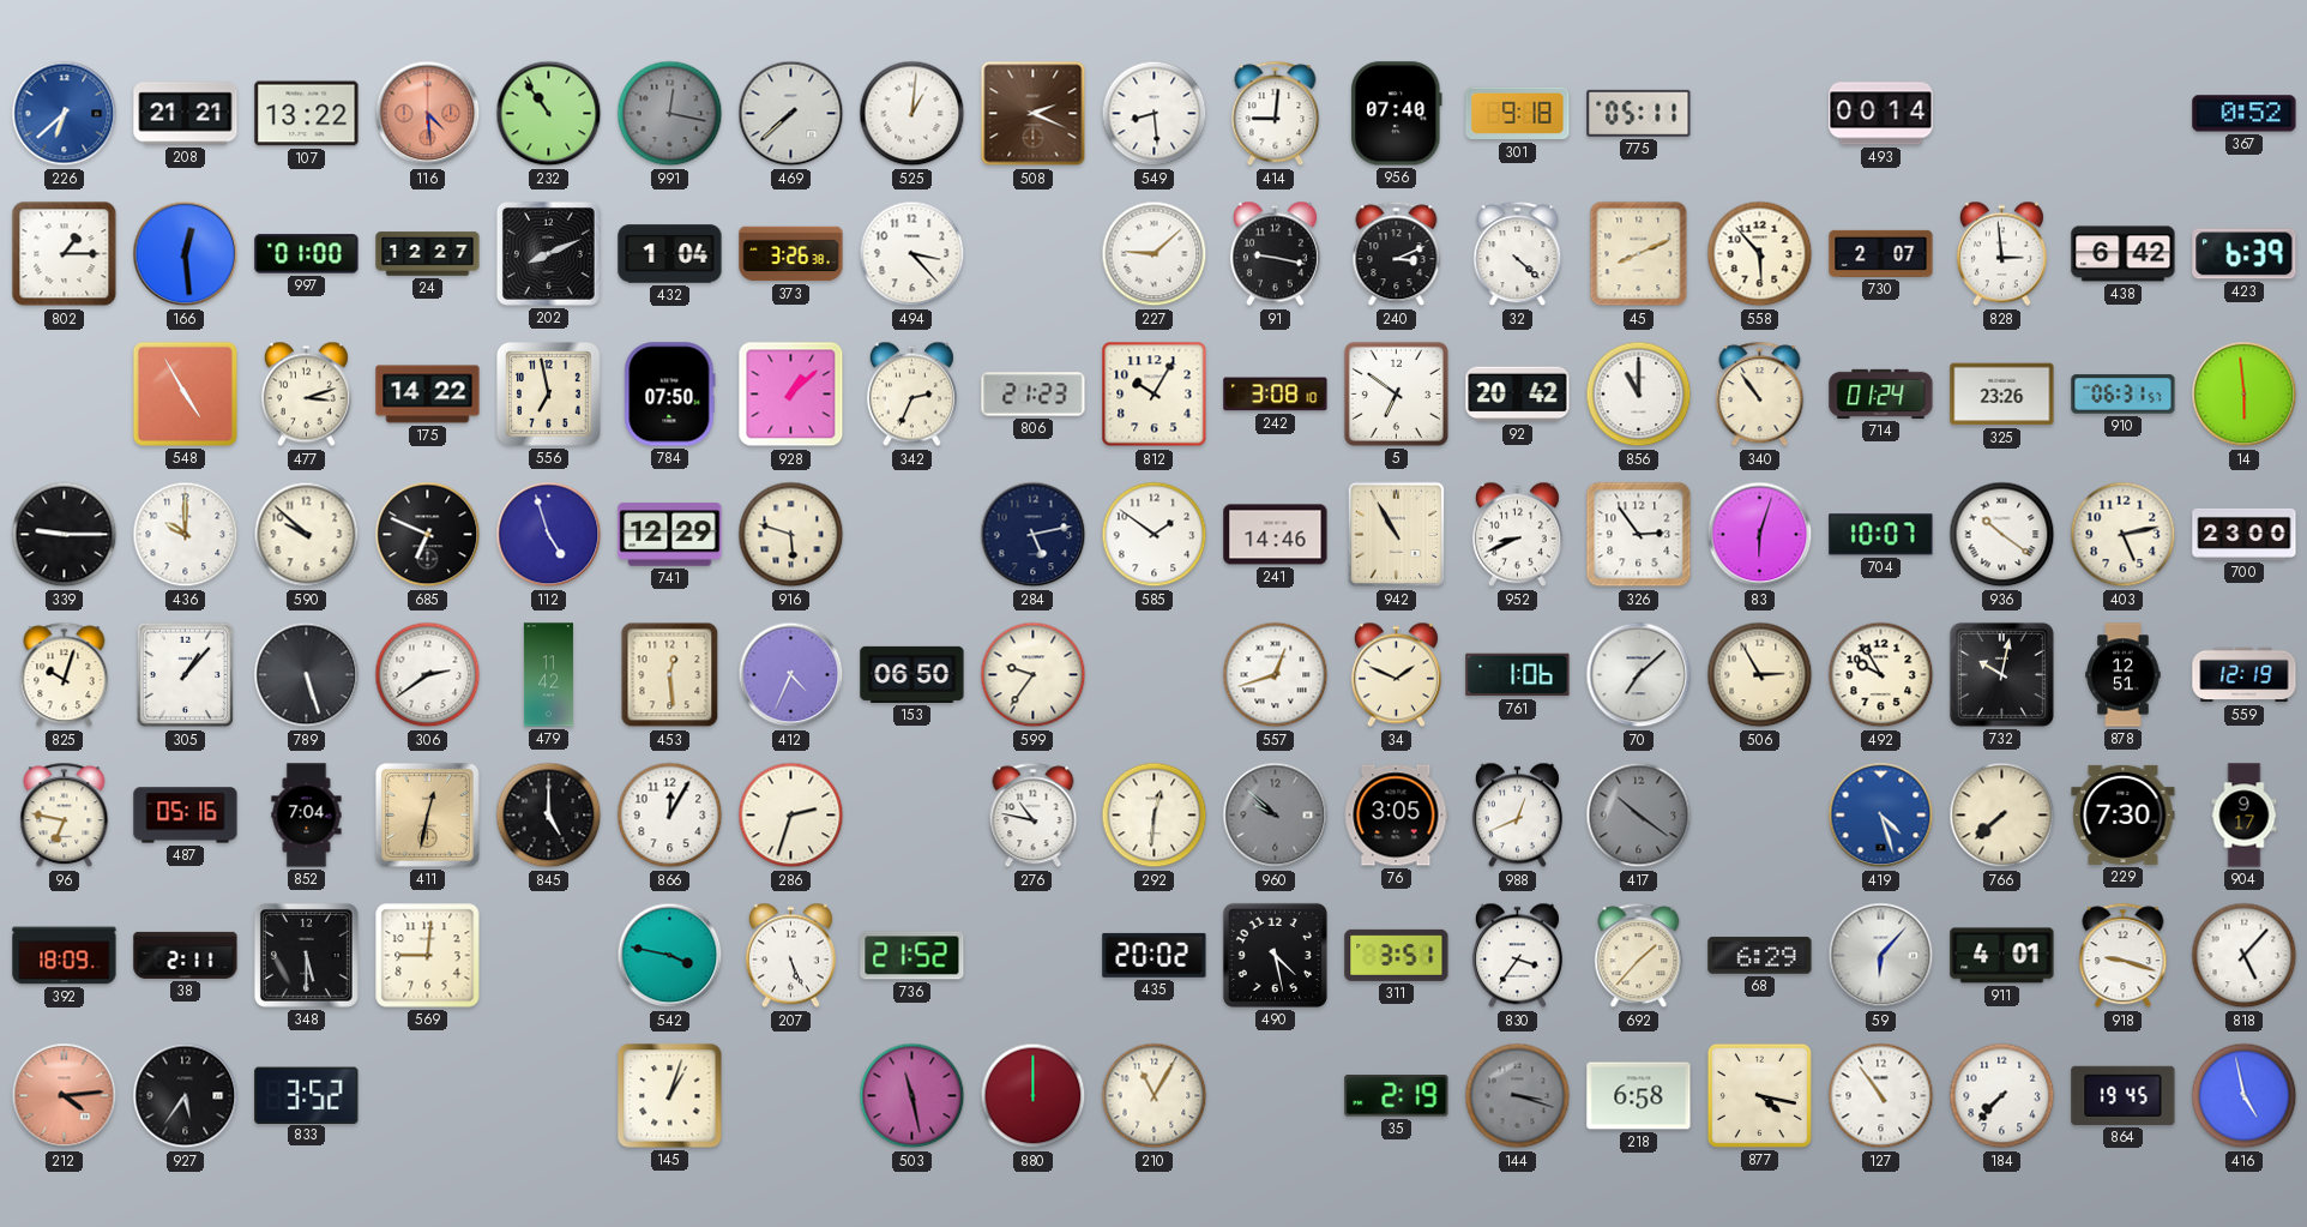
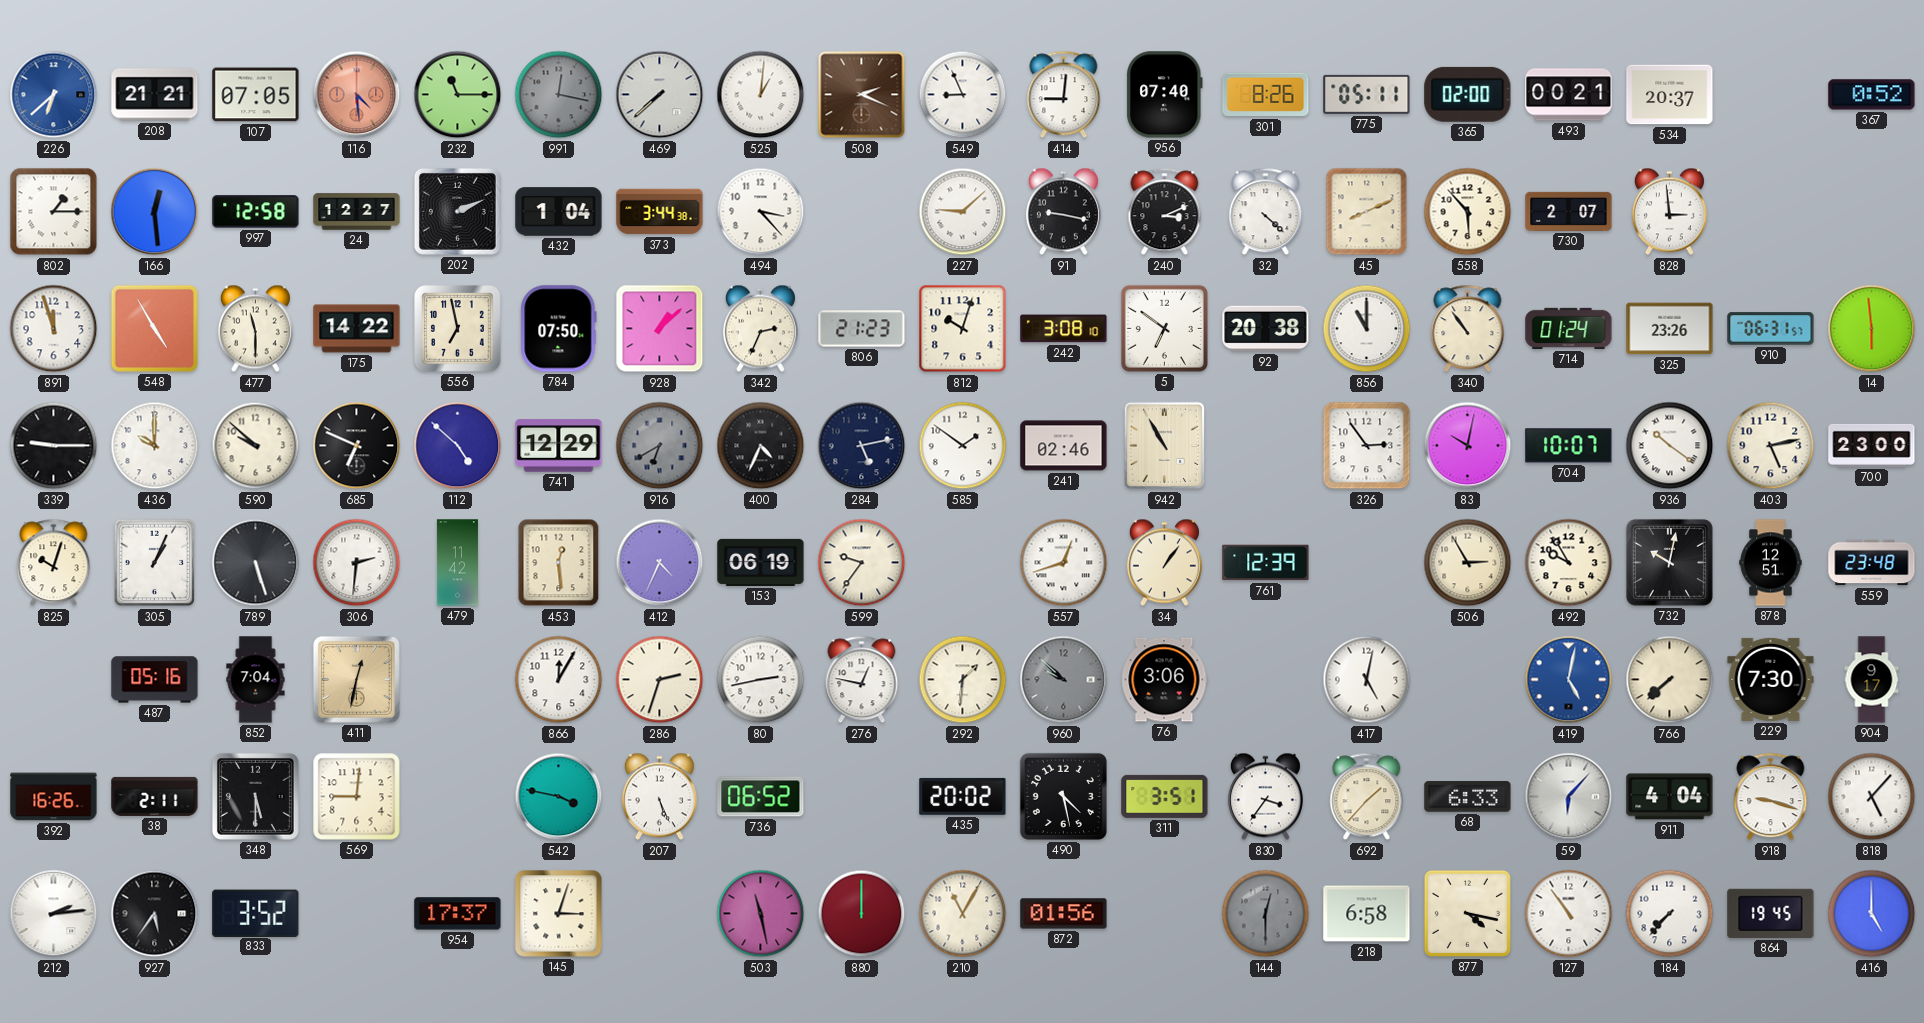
107: 13:22 -> 07:05
232: 10:54 -> 11:15
549: 8:29 -> 8:56
301: 9:18 -> 8:26
365: none -> 02:00
493: 00:14 -> 00:21
534: none -> 20:37
997: 01:00 -> 12:58
202: 8:11 -> 2:11
373: 3:26 -> 3:44
438: 6:42 -> none
423: 6:39 -> none
891: none -> 11:57
477: 3:12 -> 11:30
812: 10:05 -> 10:03
92: 20:42 -> 20:38
112: 4:57 -> 4:52
916: 5:48 -> 6:40
916 dial: cream -> grey
400: none -> 4:34
241: 14:46 -> 02:46
952: 8:41 -> none
83: 6:03 -> 10:02
305: 1:07 -> 1:04
306: 2:39 -> 2:31
153: 06:50 -> 06:19
34: 1:49 -> 1:06
761: 1:06 -> 12:39
70: 7:08 -> none
559: 12:19 -> 23:48
96: 6:47 -> none
845: 5:00 -> none
80: none -> 2:43
276: 10:47 -> 12:47
292: 12:31 -> 1:31
76: 3:05 -> 3:06
988: 12:41 -> none
417: 10:21 -> 5:02
417 dial: grey -> white
419: 4:27 -> 5:02
392: 18:09 -> 16:26
736: 21:52 -> 06:52
68: 6:29 -> 6:33
911: 4:01 -> 4:04
212: 4:14 -> 2:14
212 dial: salmon -> white
954: none -> 17:37
145: 1:03 -> 3:03
872: none -> 01:56
35: 2:19 -> none
144: 3:18 -> 12:30
416: 4:58 -> 5:00
